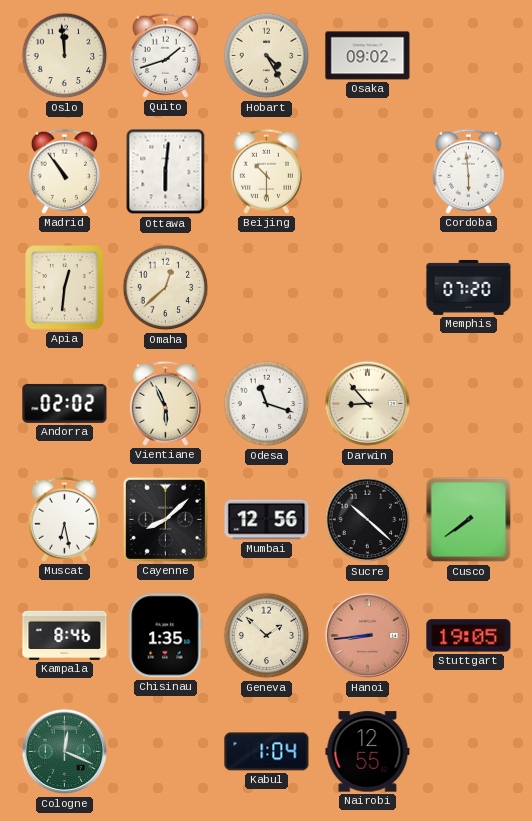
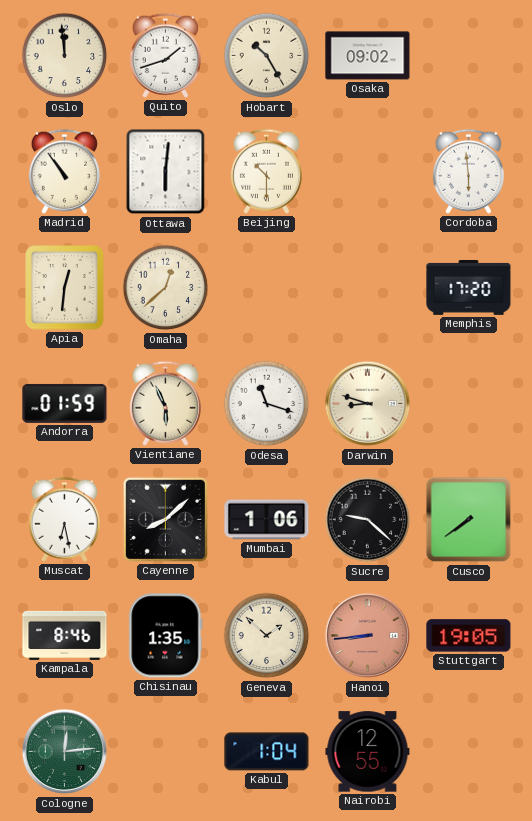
Hobart: 4:25 -> 10:25
Memphis: 07:20 -> 17:20
Andorra: 02:02 -> 01:59
Darwin: 8:53 -> 8:48
Mumbai: 12:56 -> 1:06
Sucre: 10:22 -> 9:22
Cologne: 12:19 -> 12:14
